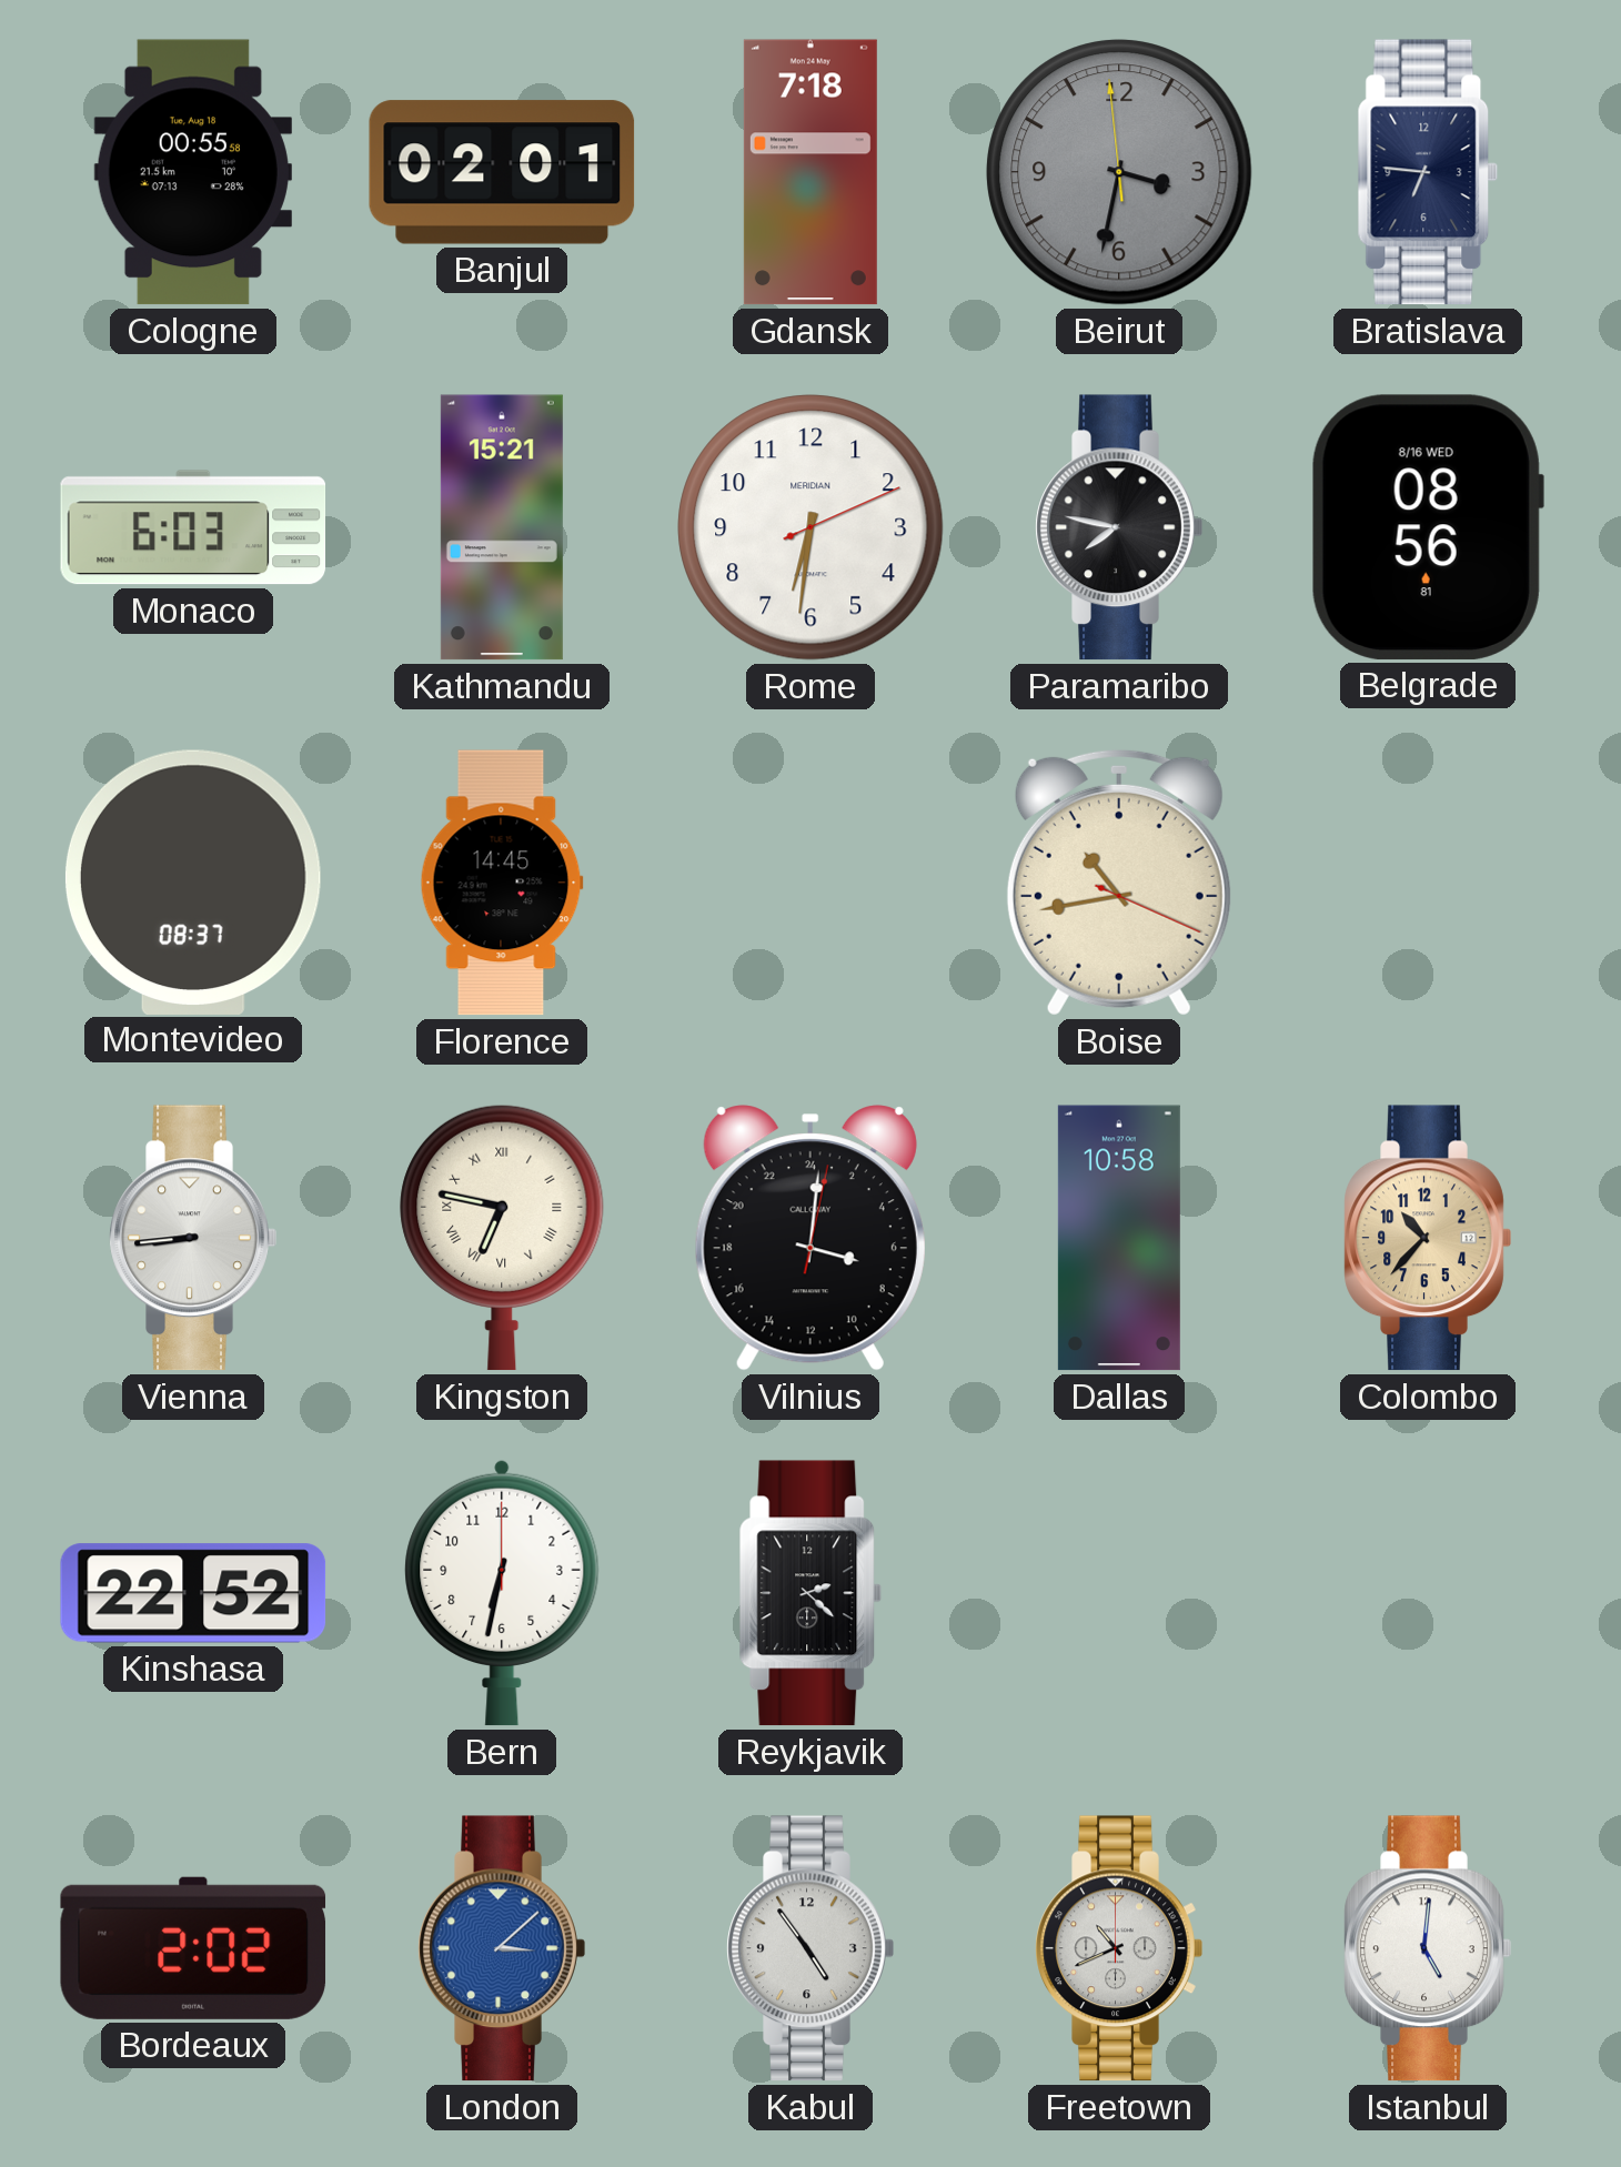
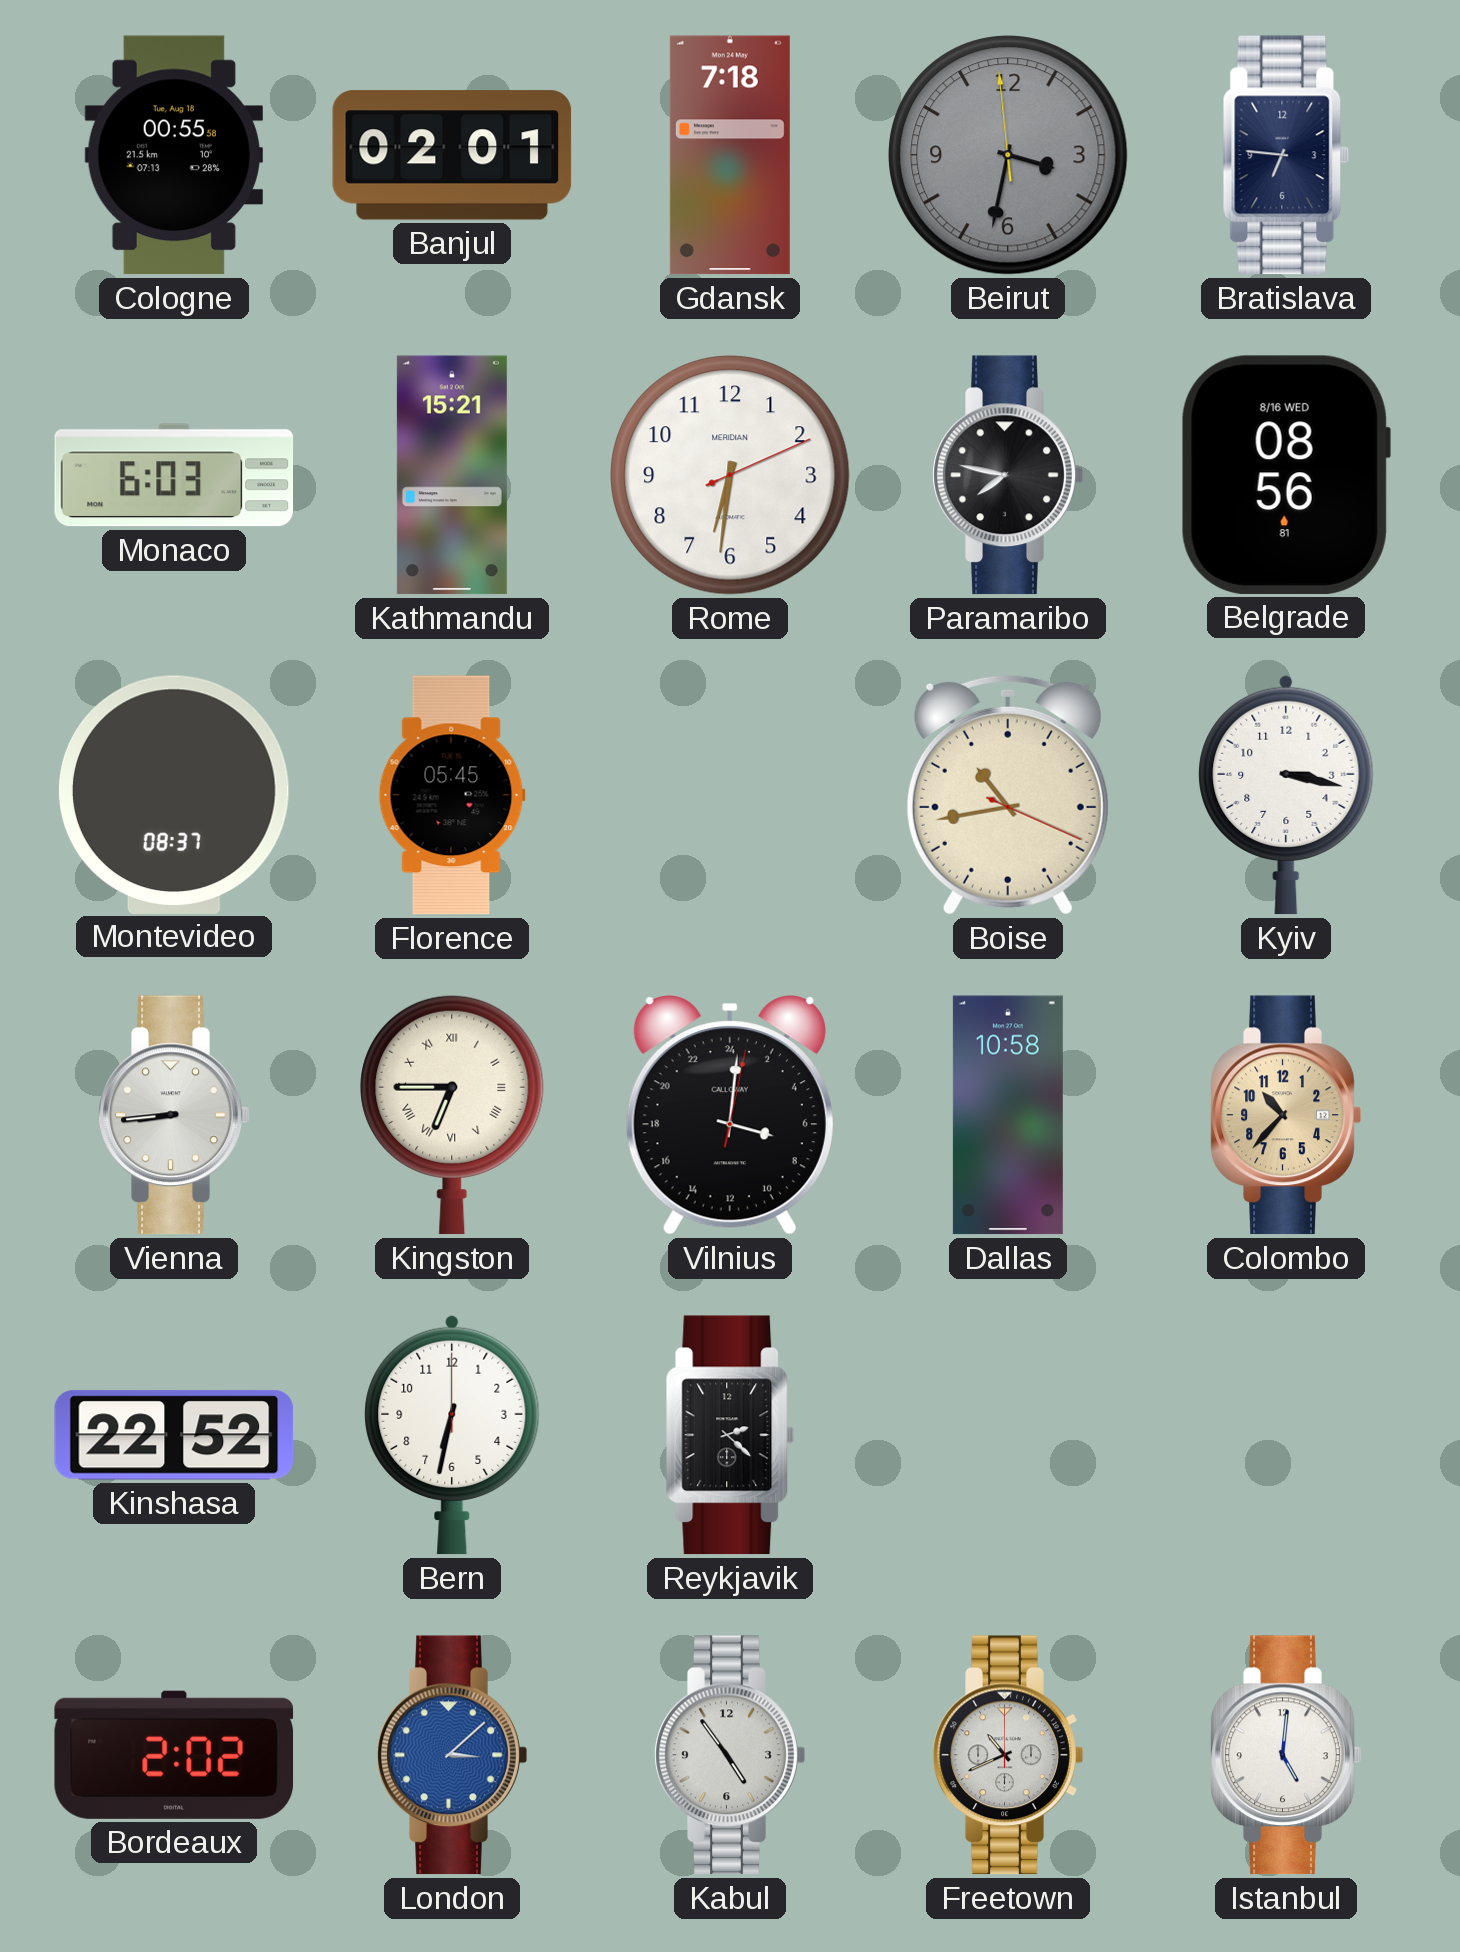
Florence: 14:45 -> 05:45
Kyiv: none -> 3:17
Kingston: 6:47 -> 6:45
